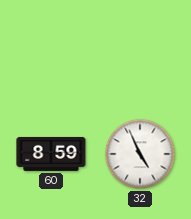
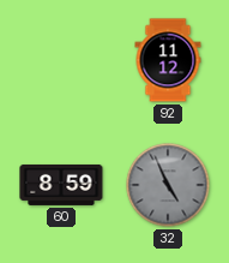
92: none -> 11:12
32 dial: white -> grey
